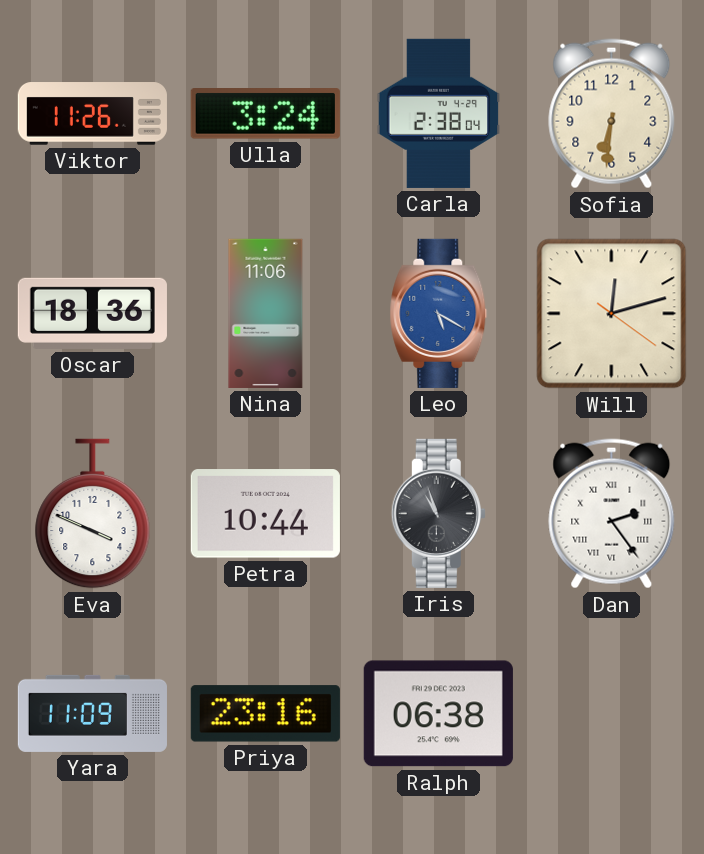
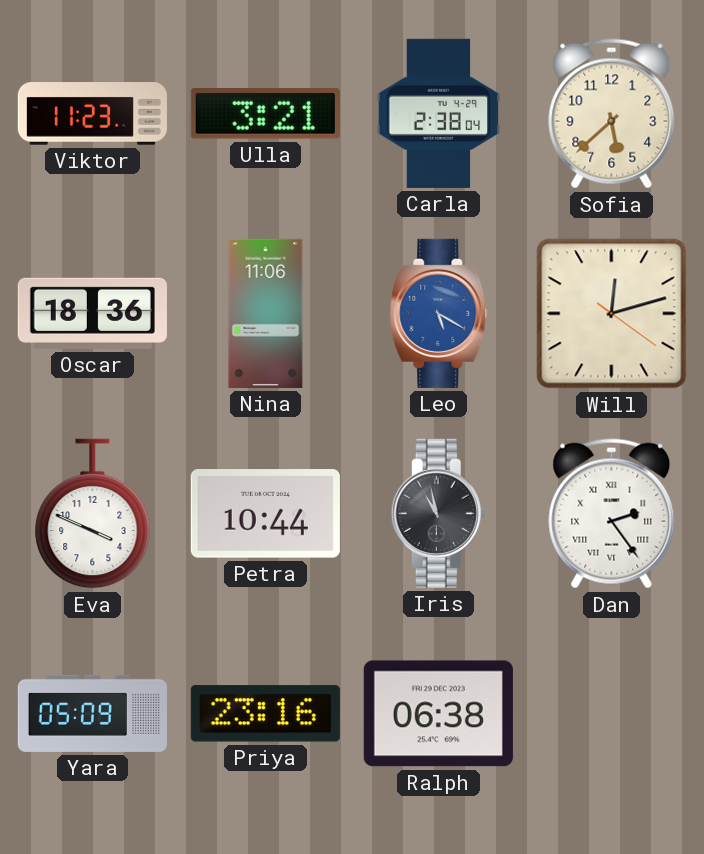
Viktor: 11:26 -> 11:23
Ulla: 3:24 -> 3:21
Sofia: 6:31 -> 5:38
Iris: 10:57 -> 10:58
Yara: 11:09 -> 05:09
